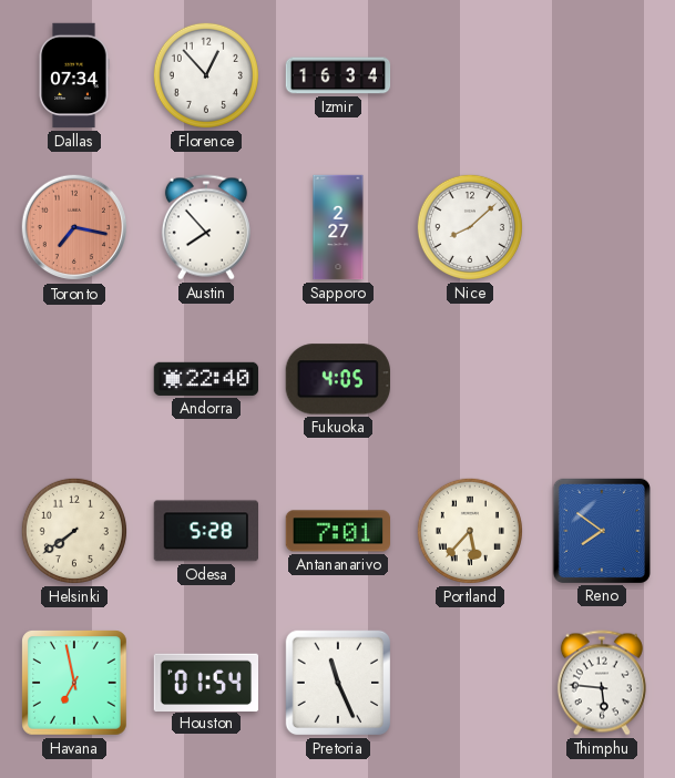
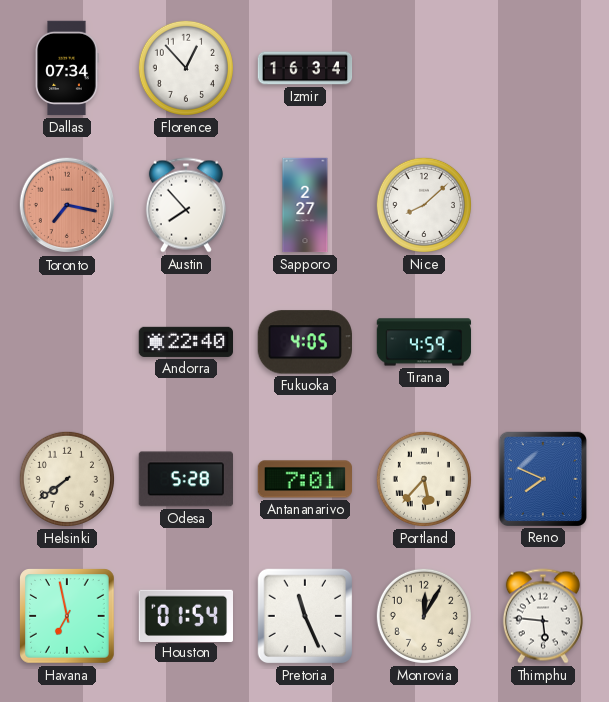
Tirana: none -> 4:59
Reno: 7:51 -> 7:49
Monrovia: none -> 12:05
